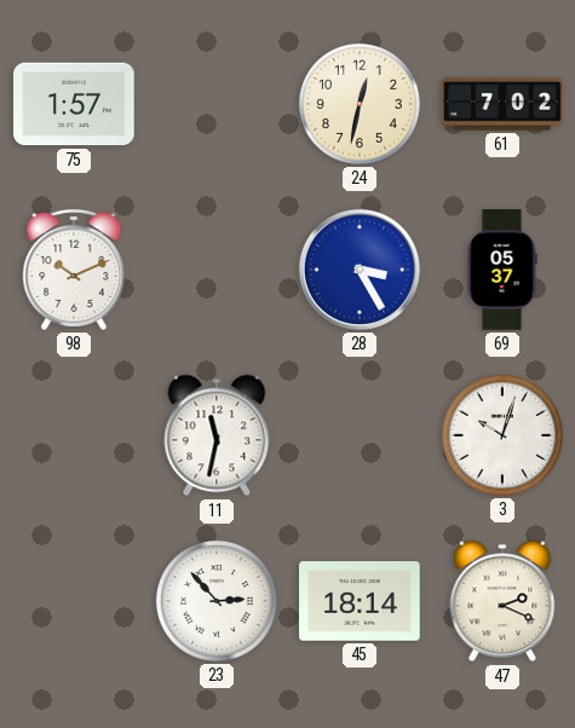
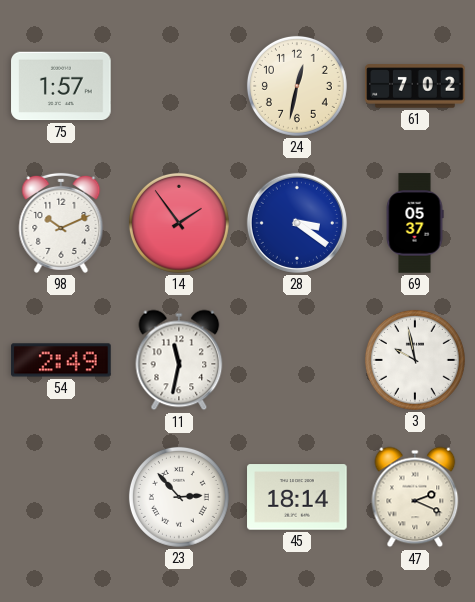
14: none -> 1:54
28: 3:25 -> 3:21
54: none -> 2:49
3: 10:03 -> 9:58
